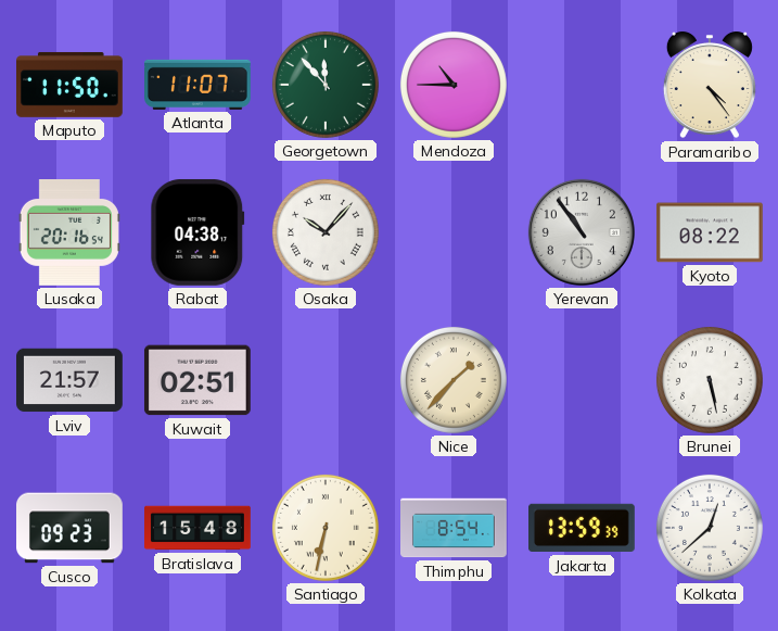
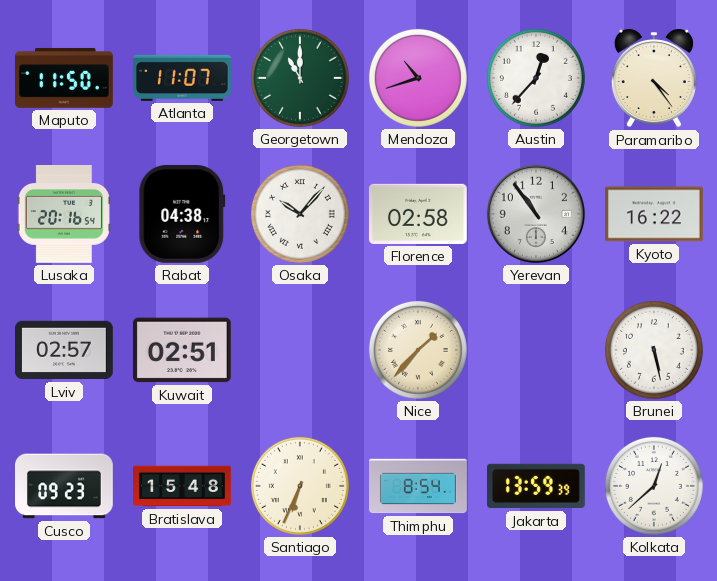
Georgetown: 11:53 -> 11:00
Mendoza: 10:45 -> 10:42
Austin: none -> 12:37
Florence: none -> 02:58
Kyoto: 08:22 -> 16:22
Lviv: 21:57 -> 02:57
Santiago: 6:32 -> 6:34
